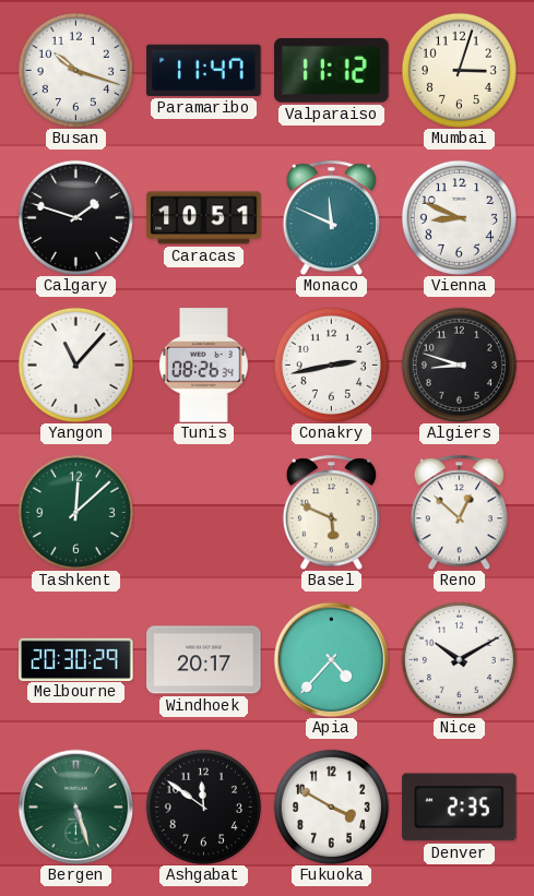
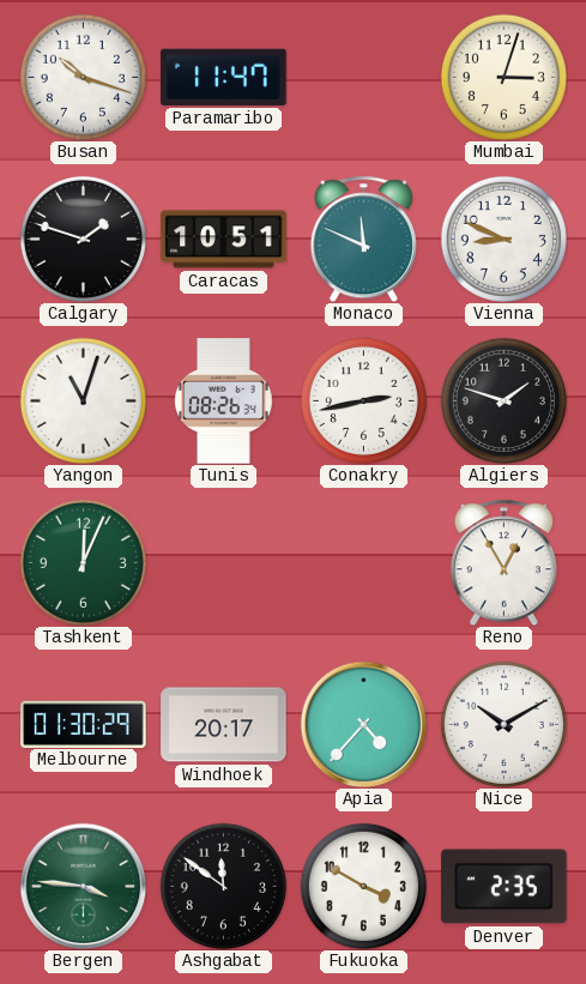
Valparaiso: 11:12 -> none
Yangon: 11:07 -> 11:03
Algiers: 8:48 -> 1:48
Tashkent: 12:08 -> 12:04
Basel: 5:49 -> none
Reno: 12:52 -> 12:55
Melbourne: 20:30 -> 01:30
Bergen: 5:27 -> 3:46
